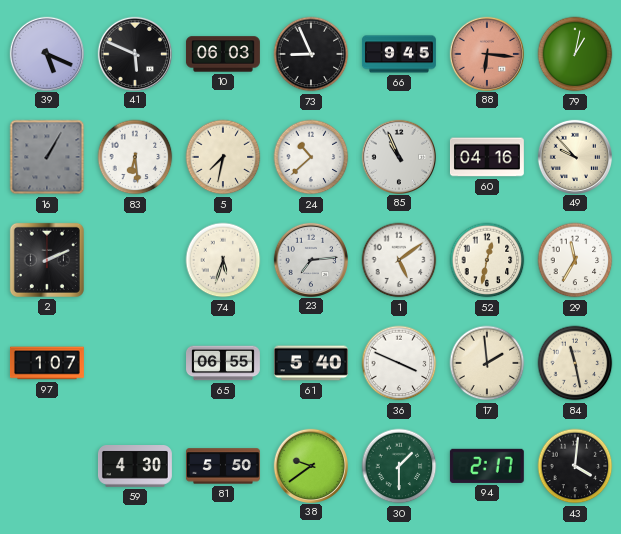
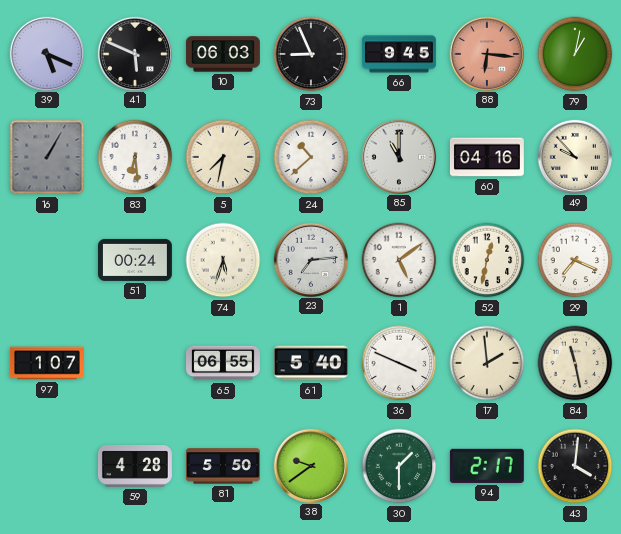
85: 10:56 -> 11:00
2: 2:11 -> none
51: none -> 00:24
29: 11:35 -> 7:19
59: 4:30 -> 4:28
